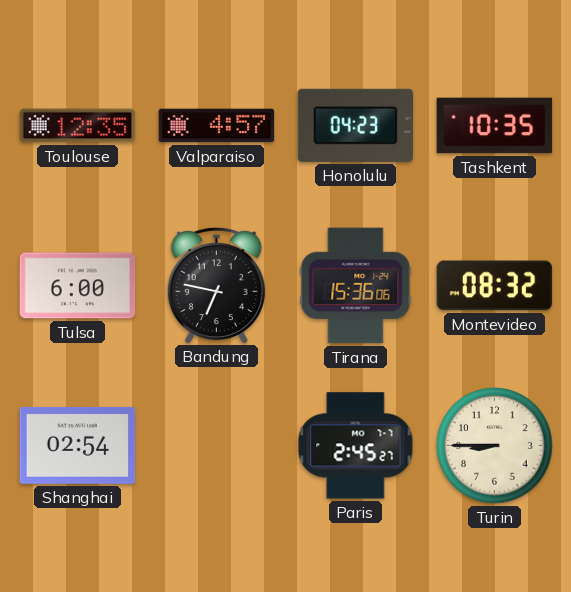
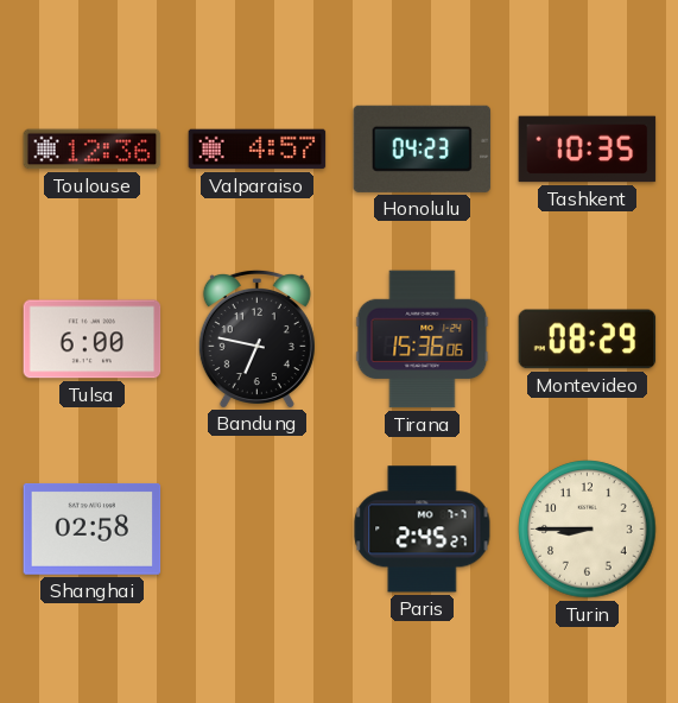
Toulouse: 12:35 -> 12:36
Montevideo: 08:32 -> 08:29
Shanghai: 02:54 -> 02:58
